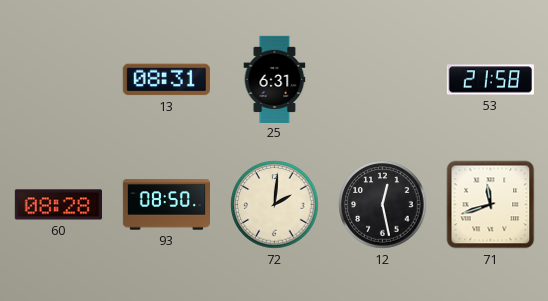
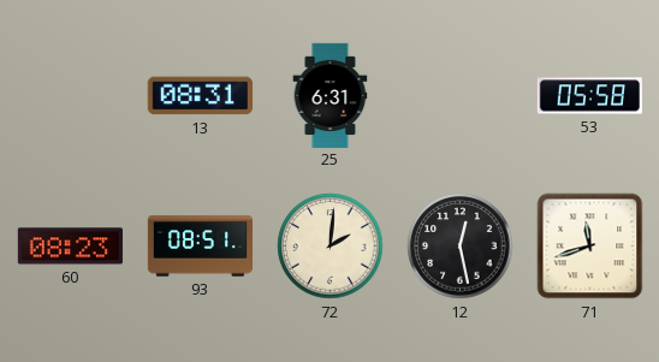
53: 21:58 -> 05:58
60: 08:28 -> 08:23
93: 08:50 -> 08:51
